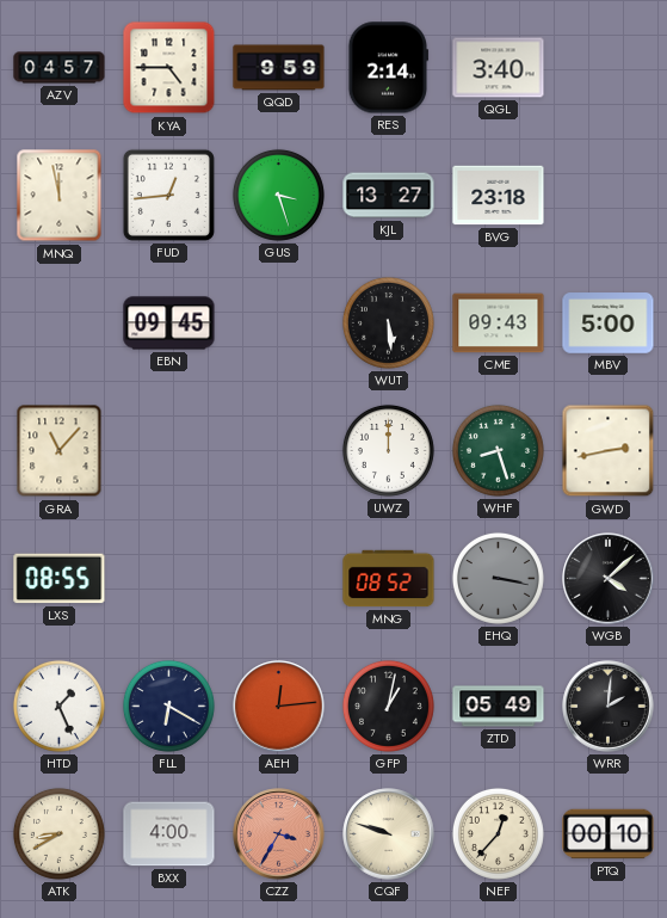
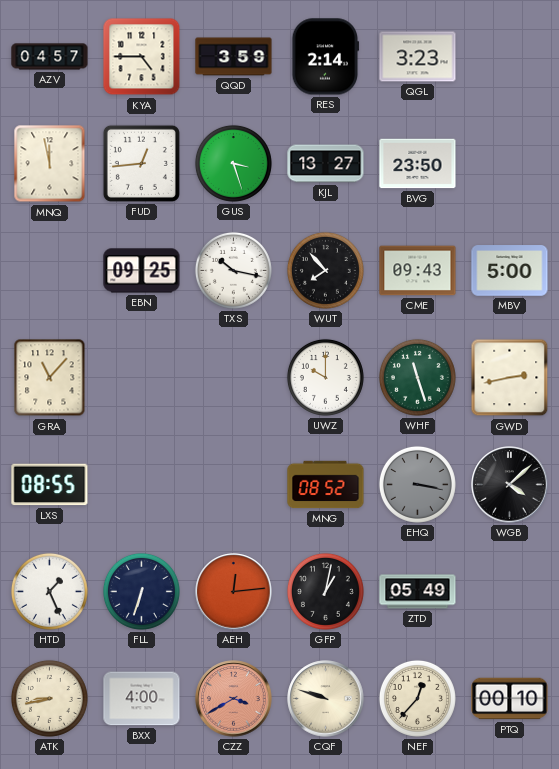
QQD: 9:59 -> 3:59
QGL: 3:40 -> 3:23
BVG: 23:18 -> 23:50
EBN: 09:45 -> 09:25
TXS: none -> 10:17
WUT: 5:29 -> 7:53
UWZ: 12:00 -> 10:00
WHF: 8:27 -> 11:27
FLL: 6:20 -> 6:33
WRR: 2:01 -> none
ATK: 8:40 -> 8:43
CZZ: 3:35 -> 3:40
